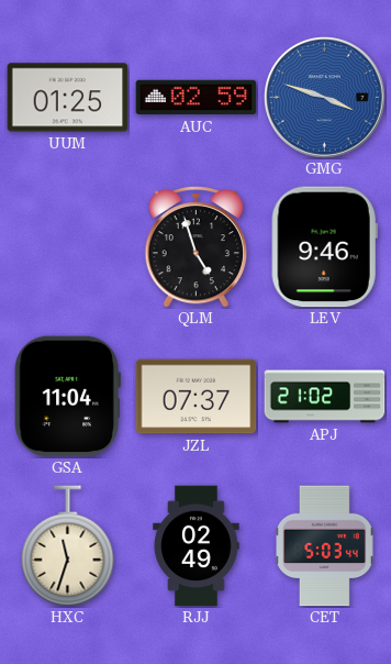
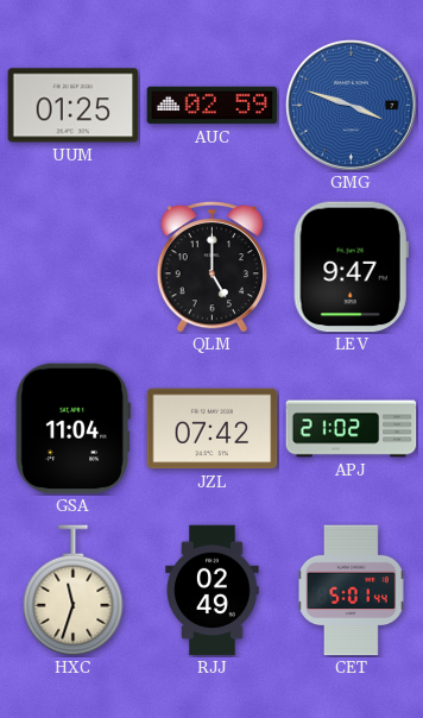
QLM: 4:57 -> 5:00
LEV: 9:46 -> 9:47
JZL: 07:37 -> 07:42
CET: 5:03 -> 5:01
